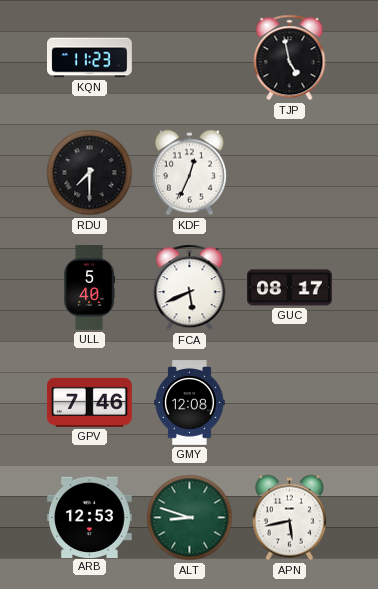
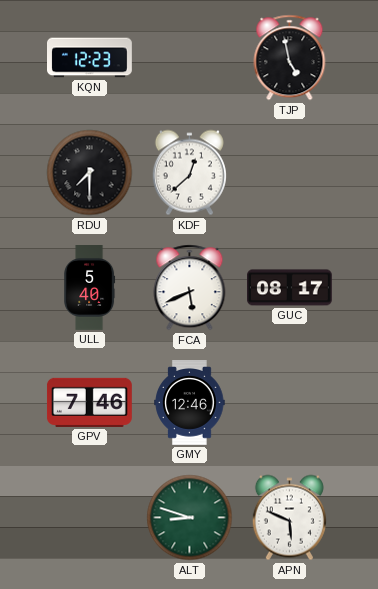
KQN: 11:23 -> 12:23
KDF: 12:34 -> 12:38
GMY: 12:08 -> 12:46
ARB: 12:53 -> none
APN: 5:43 -> 5:49
